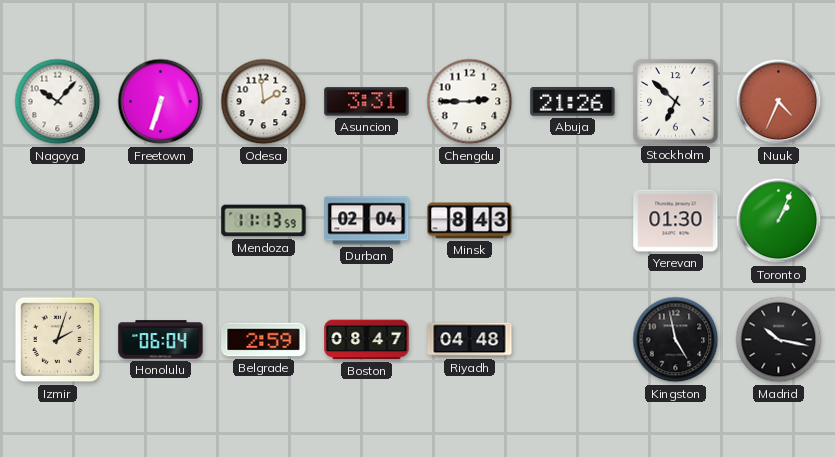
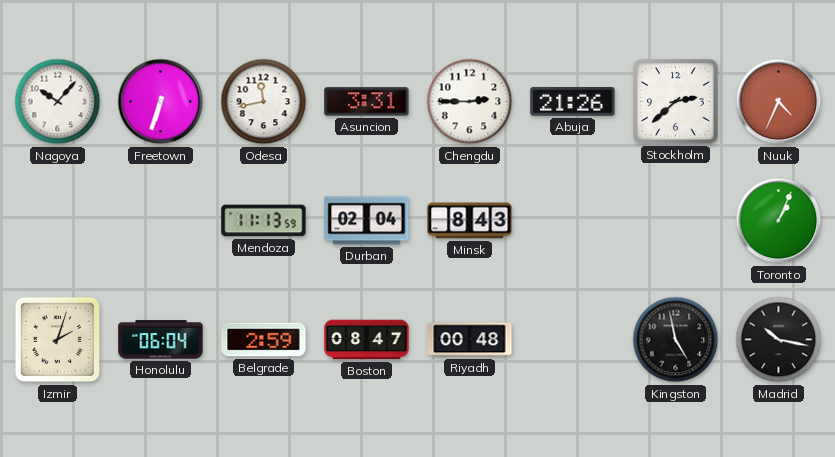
Odesa: 1:59 -> 11:43
Stockholm: 6:52 -> 2:38
Yerevan: 01:30 -> none
Riyadh: 04:48 -> 00:48
